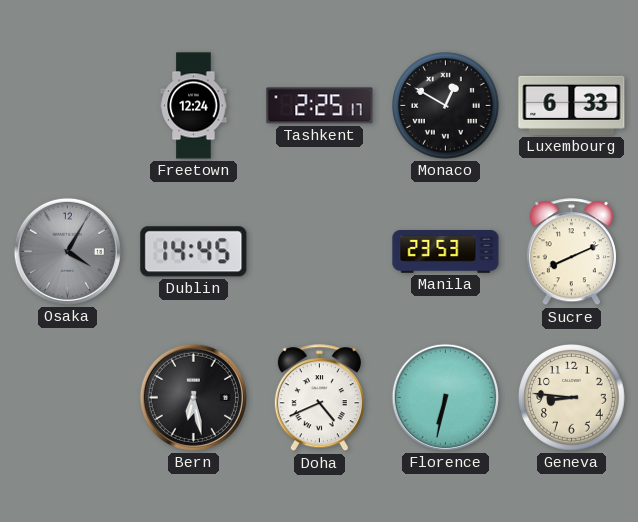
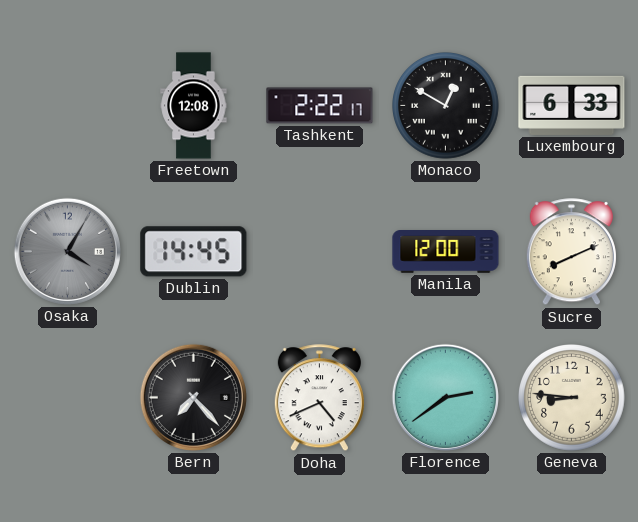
Freetown: 12:24 -> 12:08
Tashkent: 2:25 -> 2:22
Manila: 23:53 -> 12:00
Bern: 6:28 -> 7:23
Florence: 6:32 -> 2:39
